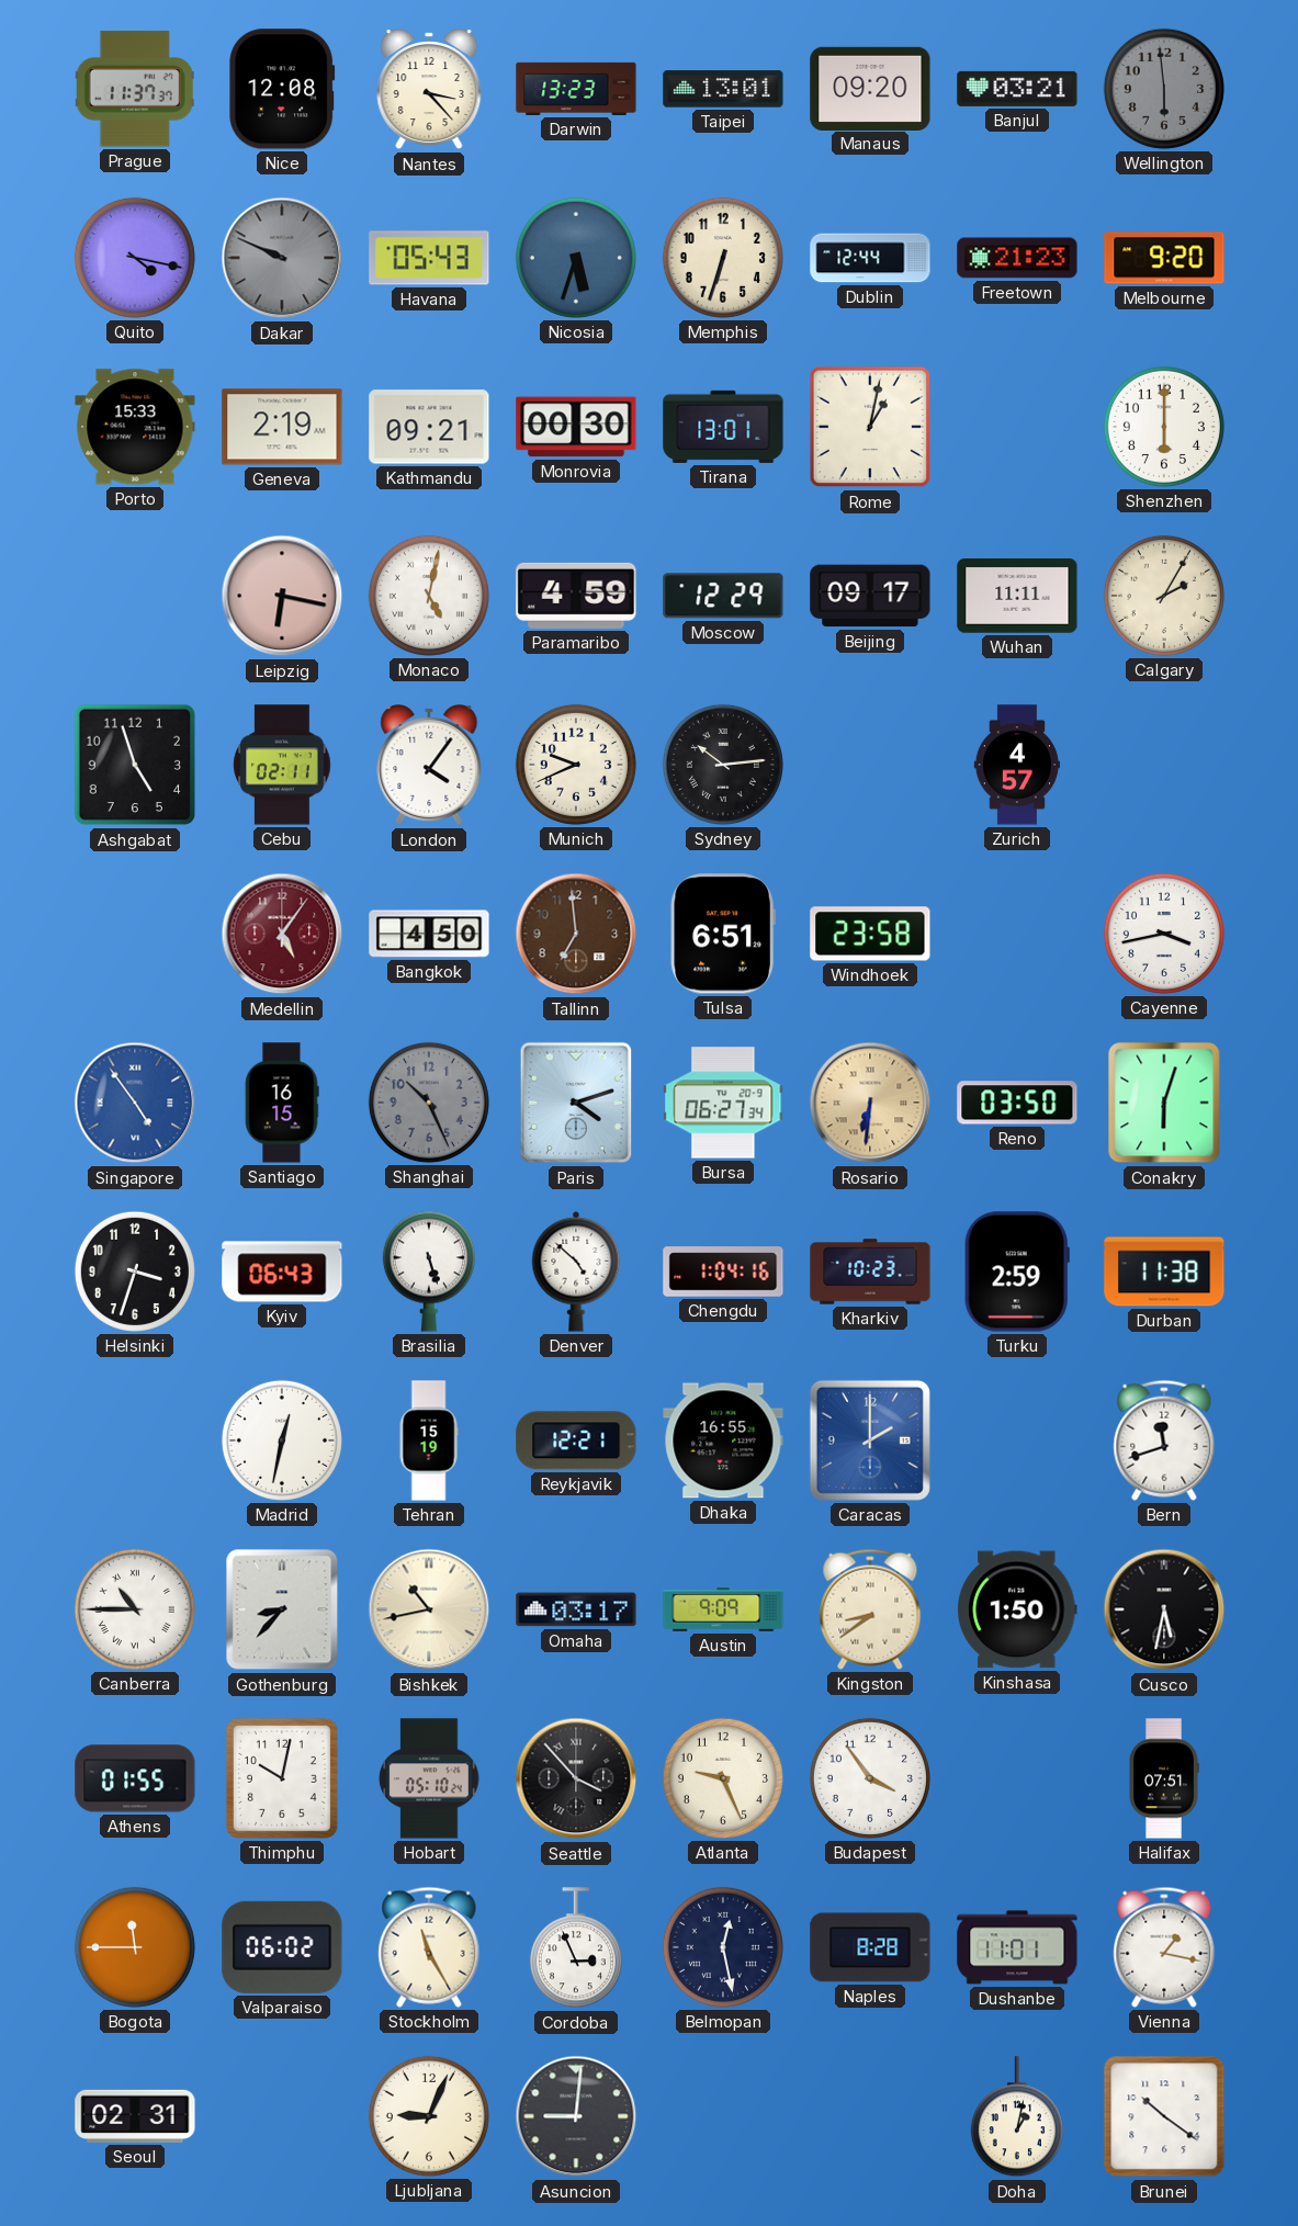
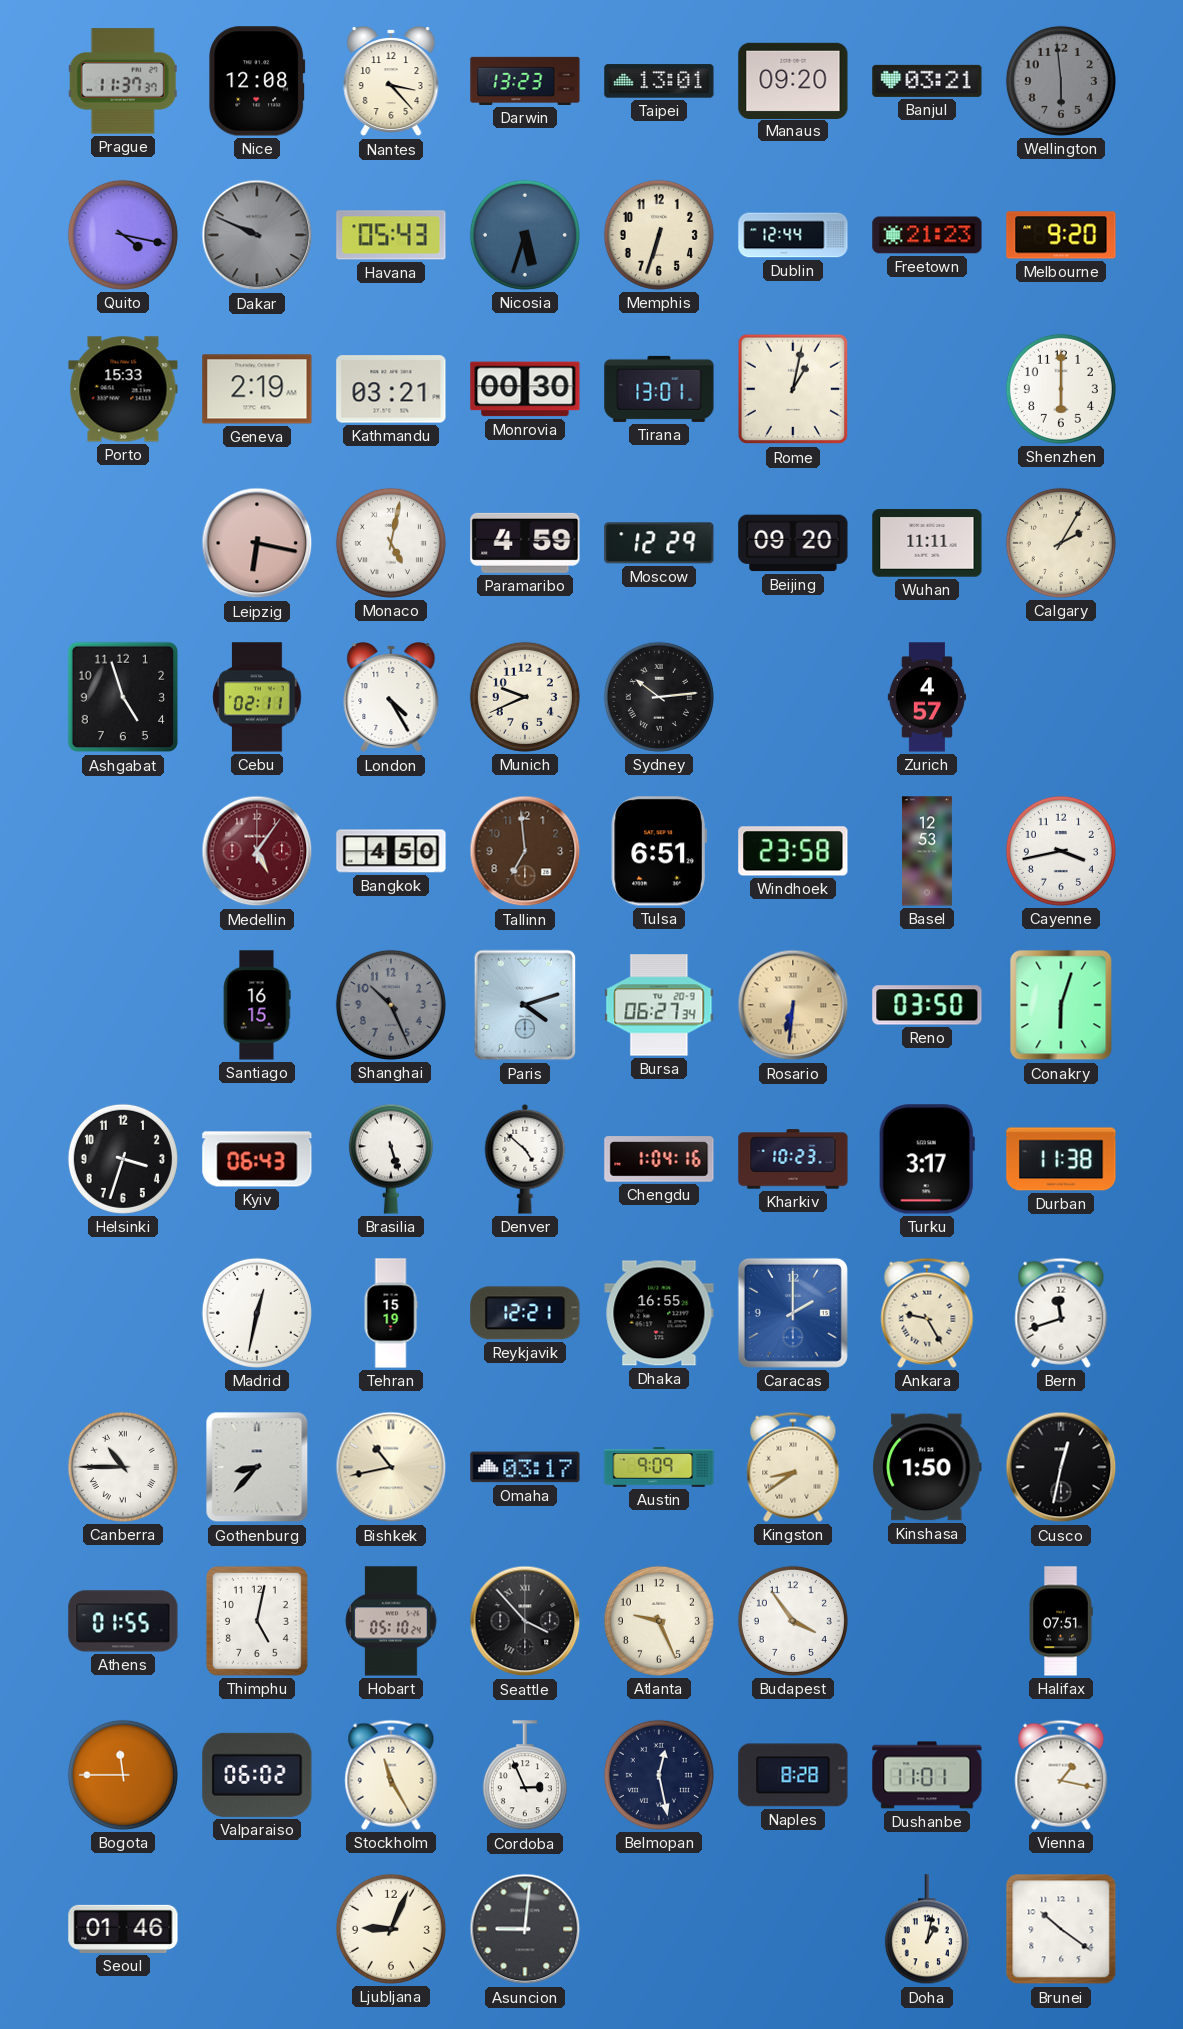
Kathmandu: 09:21 -> 03:21
Beijing: 09:17 -> 09:20
London: 4:06 -> 4:25
Basel: none -> 12:53
Singapore: 4:54 -> none
Turku: 2:59 -> 3:17
Ankara: none -> 9:25
Cusco: 5:32 -> 12:32
Thimphu: 10:02 -> 5:02
Seoul: 02:31 -> 01:46
